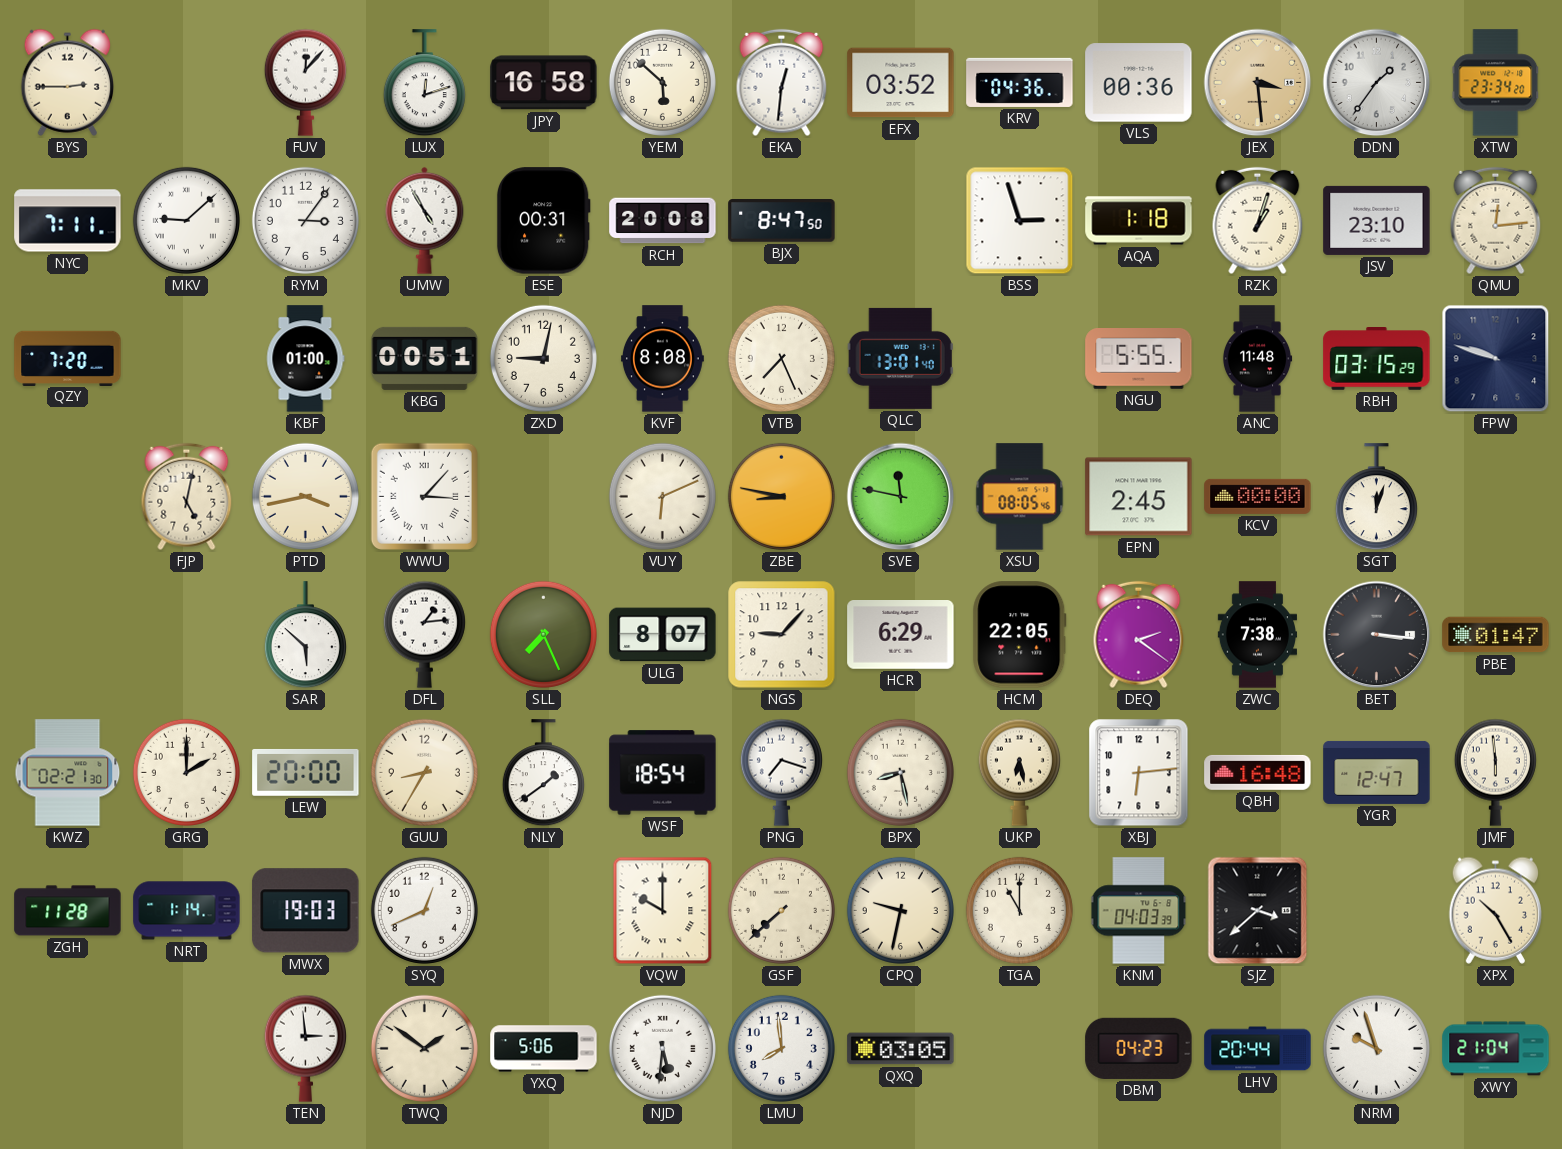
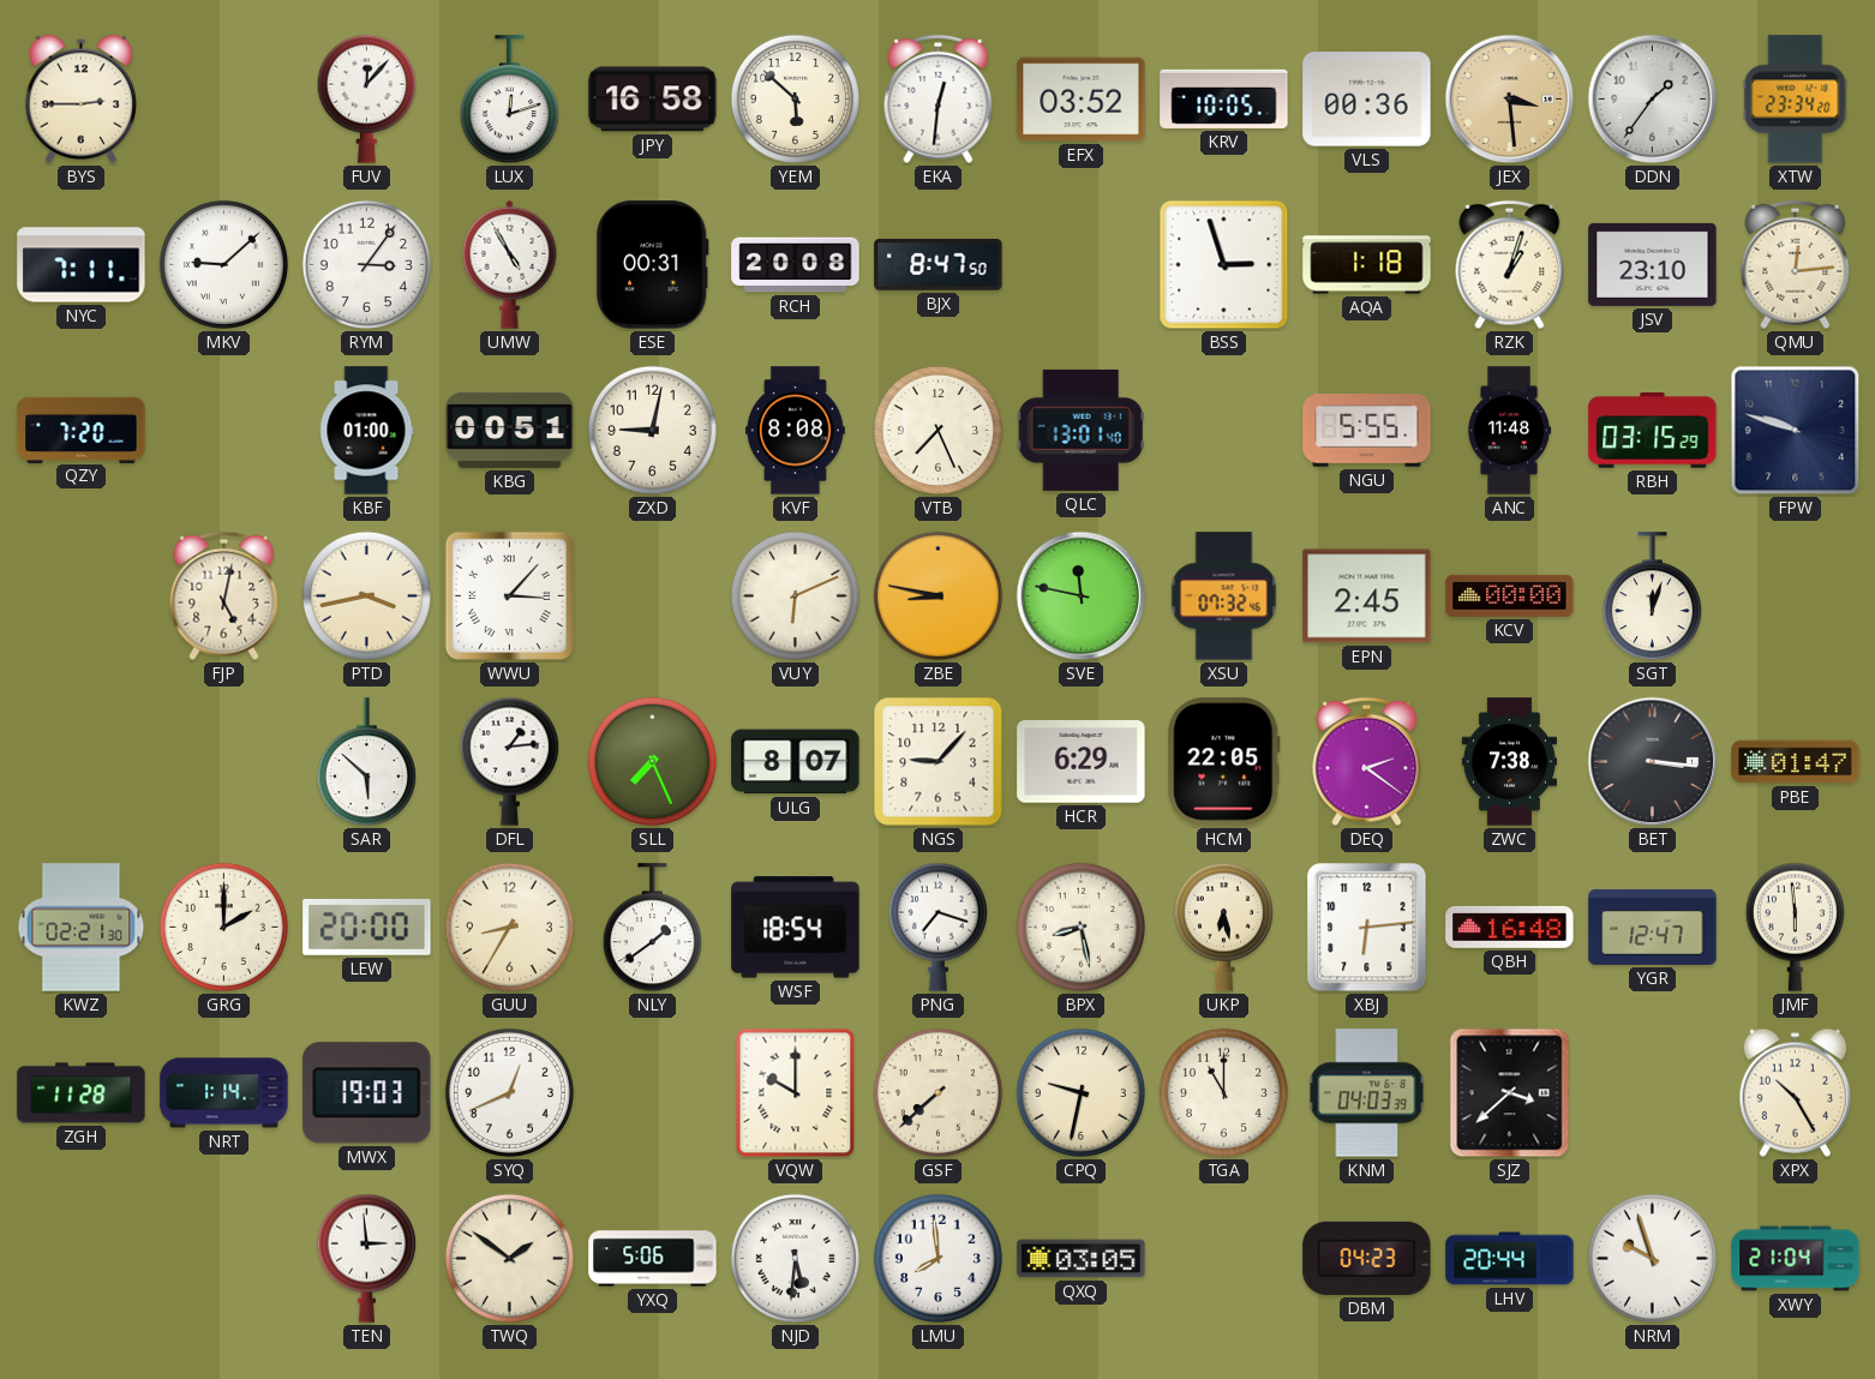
KRV: 04:36 -> 10:05
XSU: 08:05 -> 07:32
